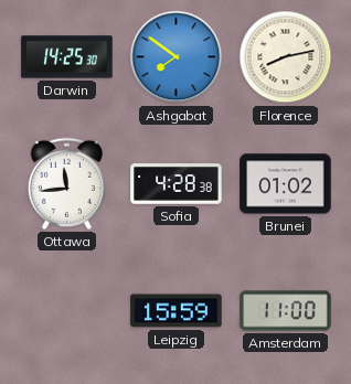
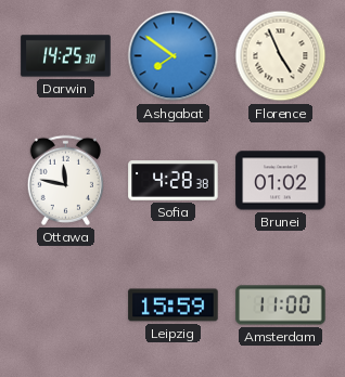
Florence: 8:13 -> 4:56
Ottawa: 11:44 -> 11:47
